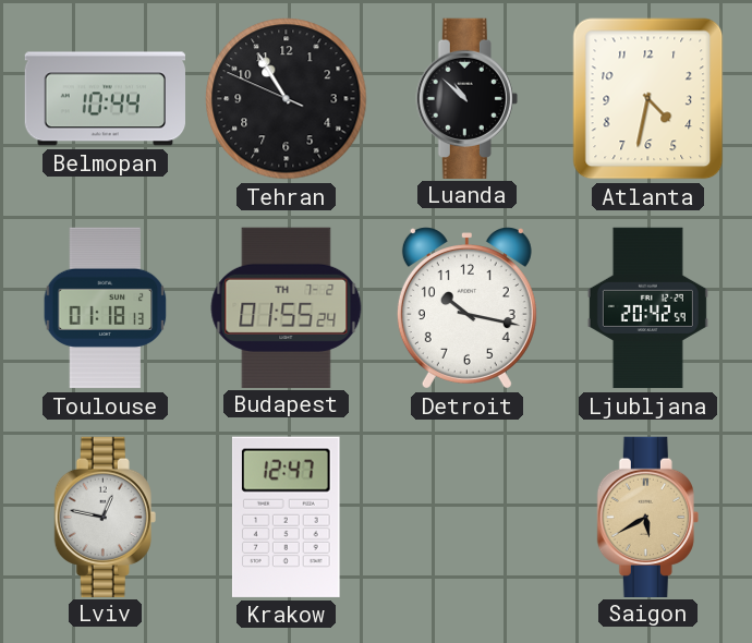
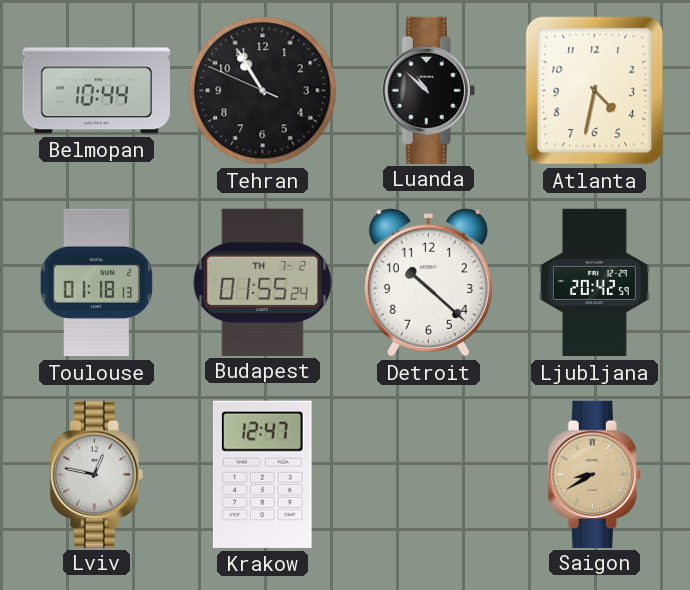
Detroit: 10:17 -> 10:22
Saigon: 5:40 -> 8:40
